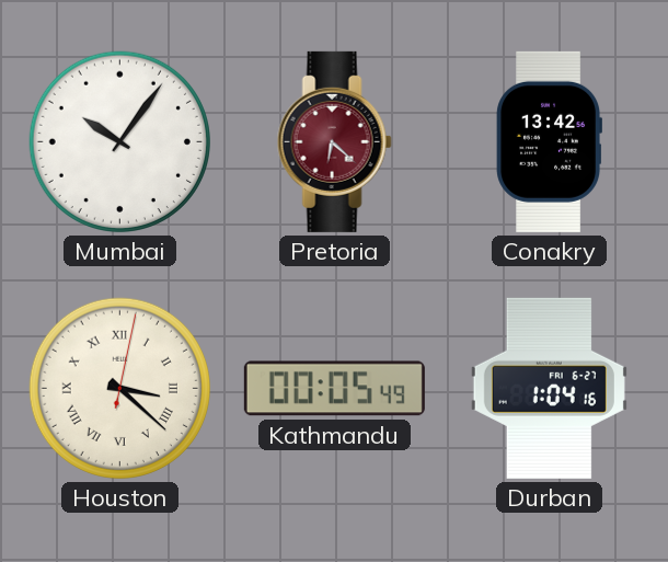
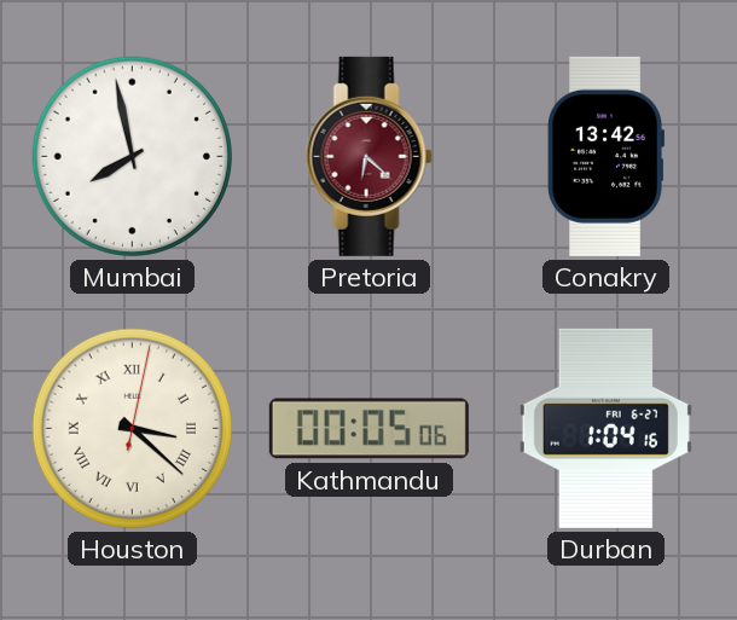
Mumbai: 10:06 -> 7:58
Kathmandu: 00:05:49 -> 00:05:06
